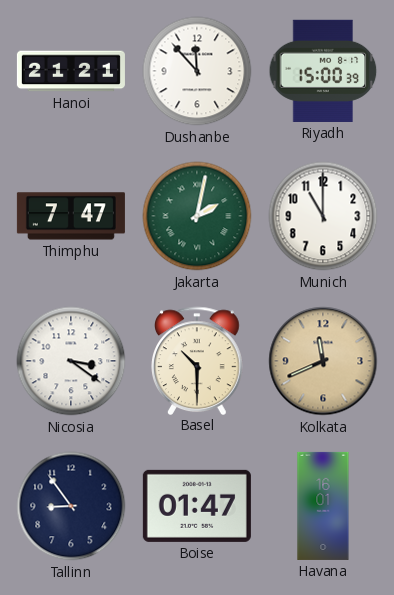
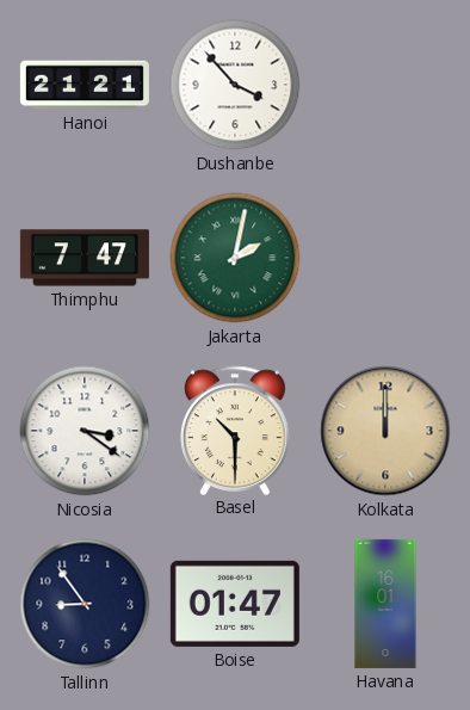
Dushanbe: 11:53 -> 3:53
Riyadh: 15:00 -> none
Munich: 11:00 -> none
Kolkata: 11:41 -> 12:00
